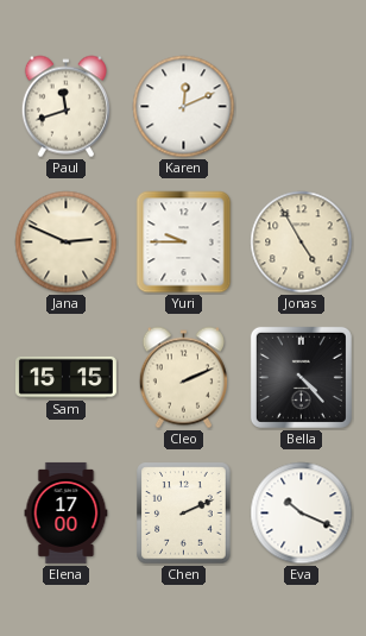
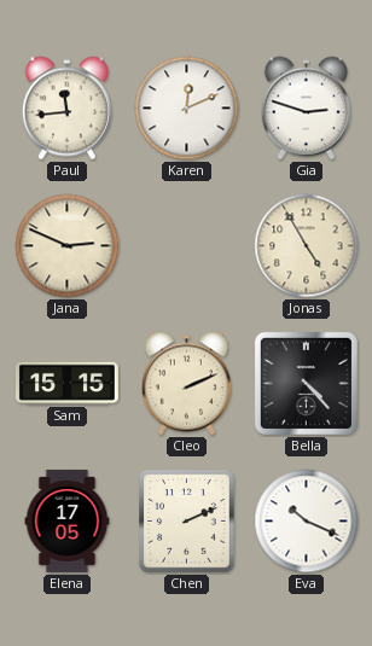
Paul: 11:42 -> 11:44
Gia: none -> 2:48
Yuri: 9:45 -> none
Elena: 17:00 -> 17:05
